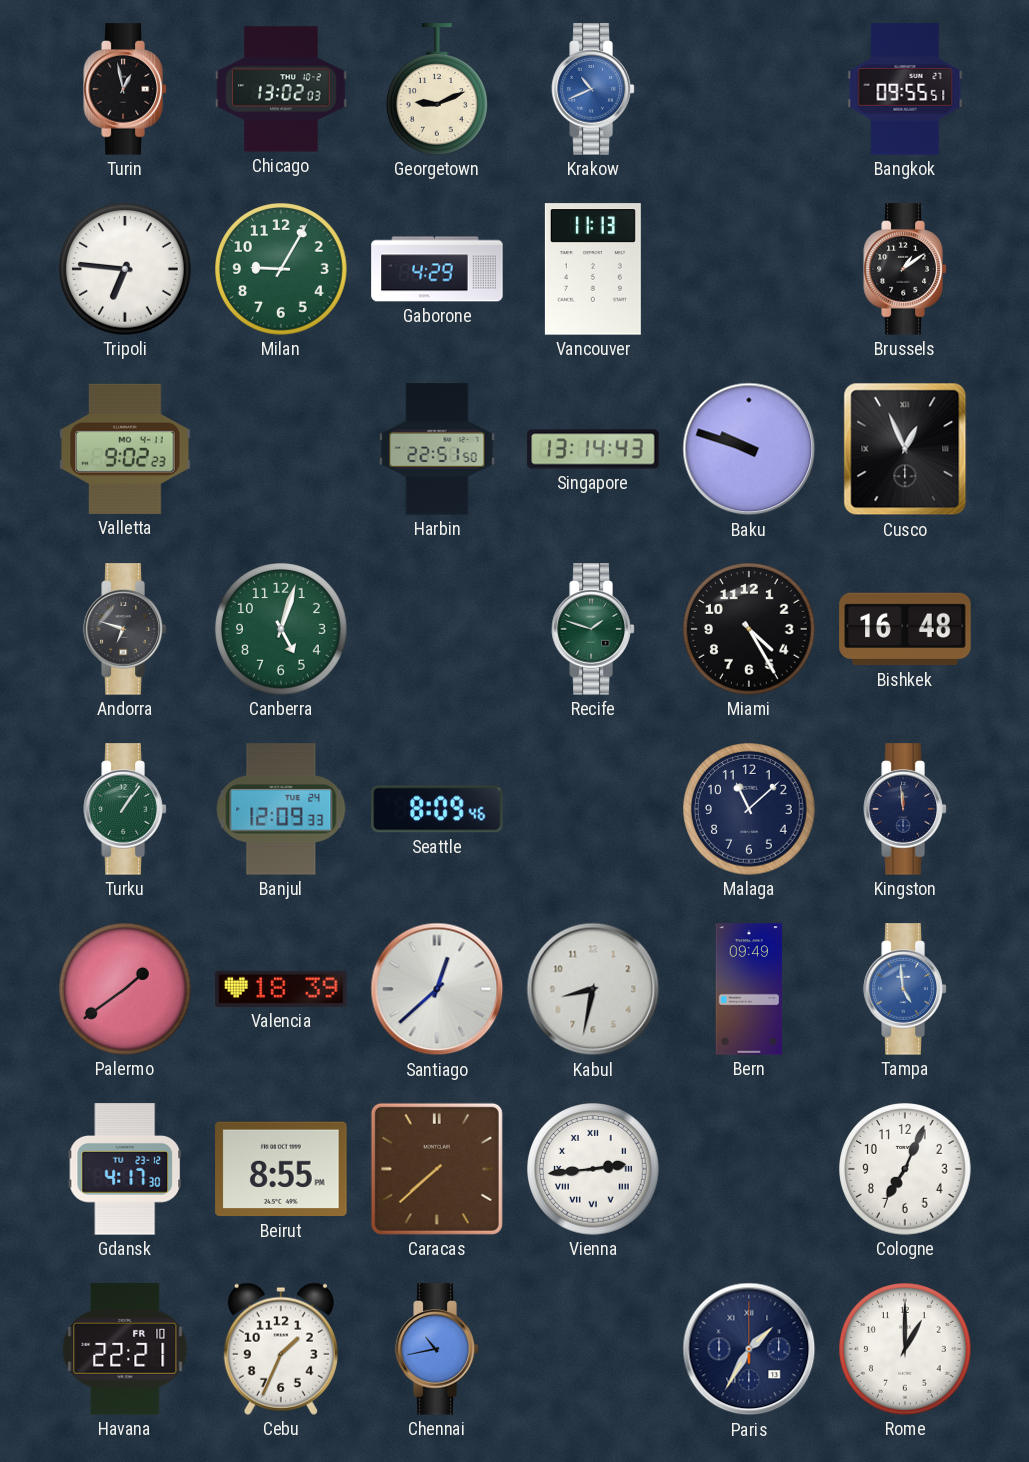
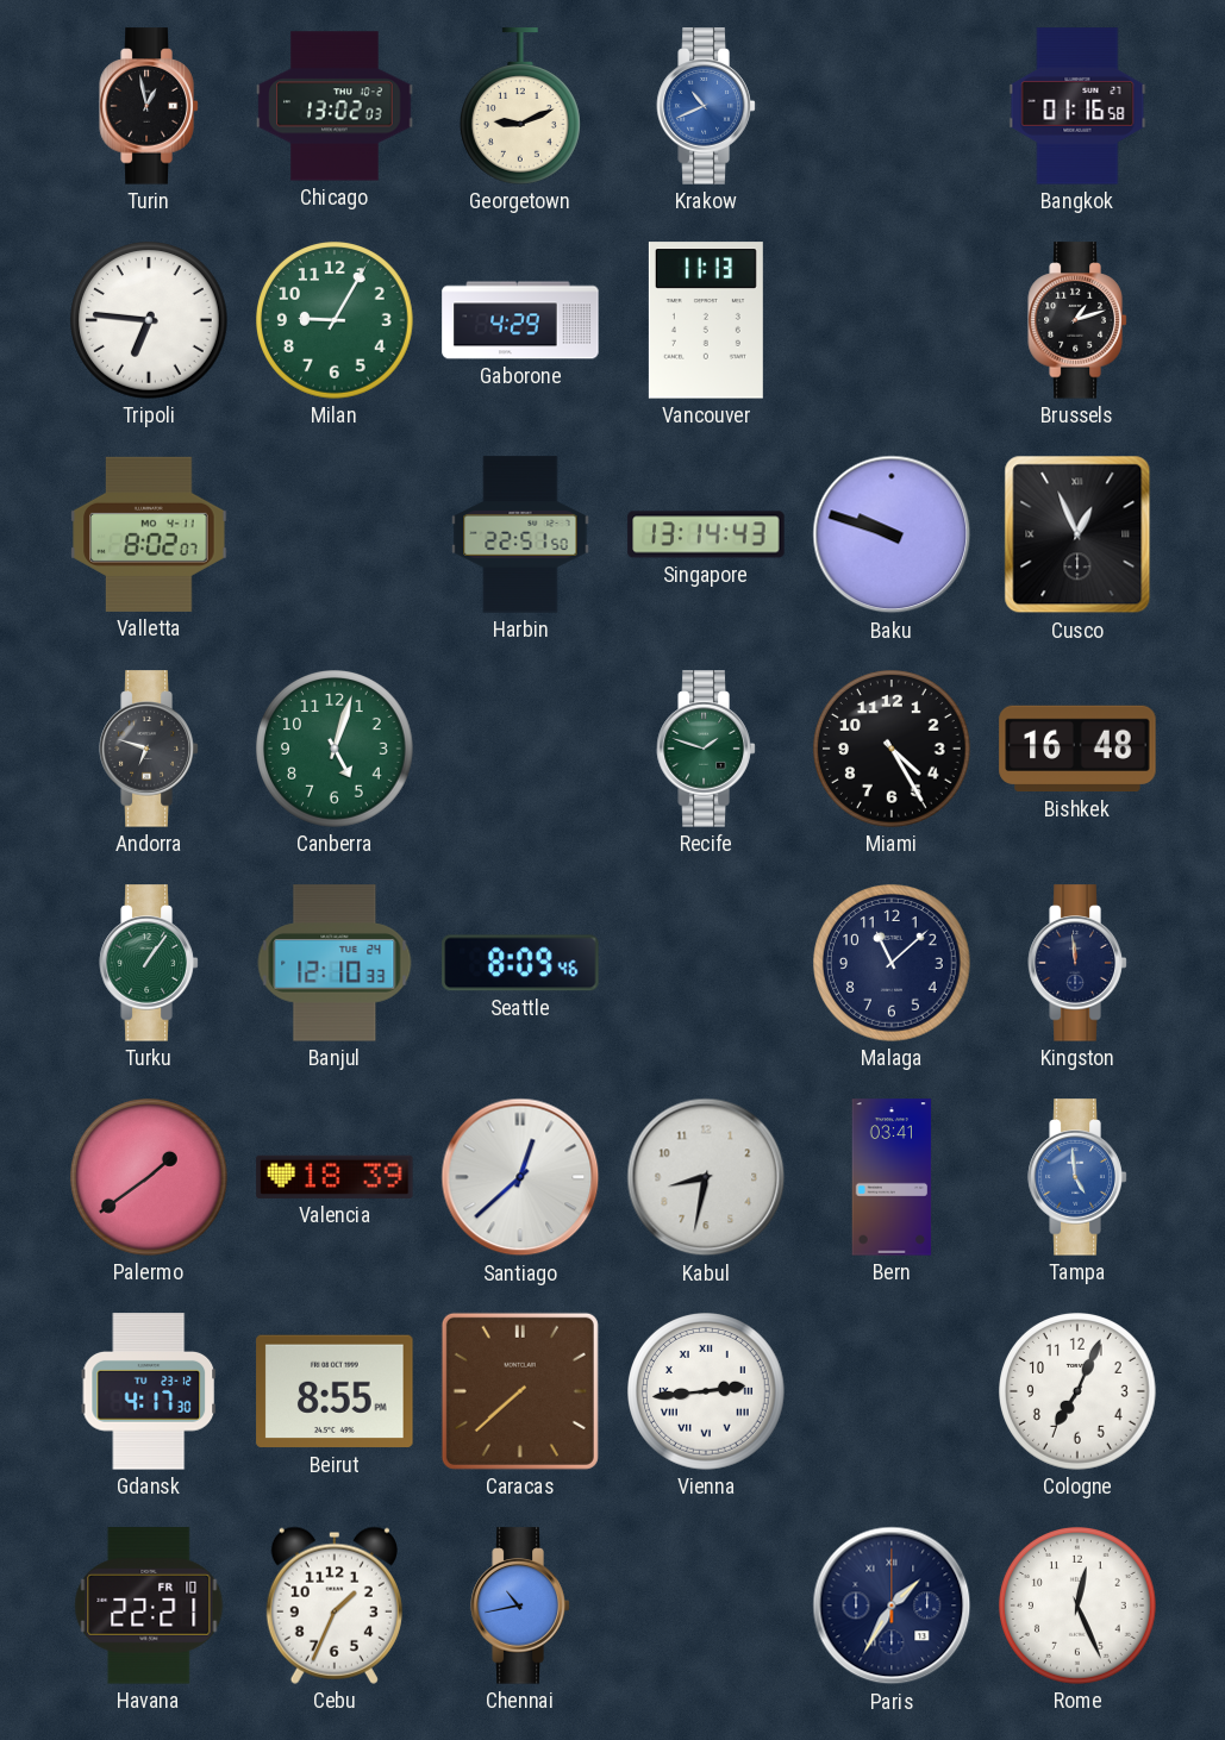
Bangkok: 09:55 -> 01:16
Brussels: 1:09 -> 1:12
Valletta: 9:02 -> 8:02
Banjul: 12:09 -> 12:10
Bern: 09:49 -> 03:41
Rome: 1:00 -> 12:26
